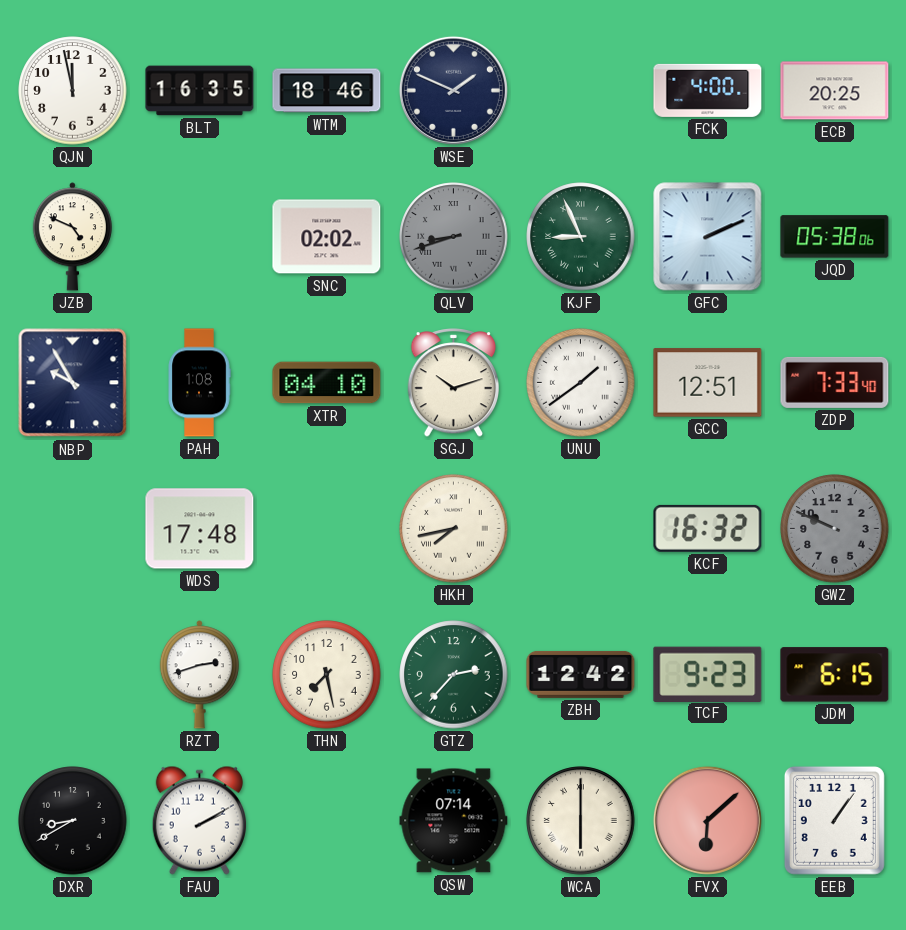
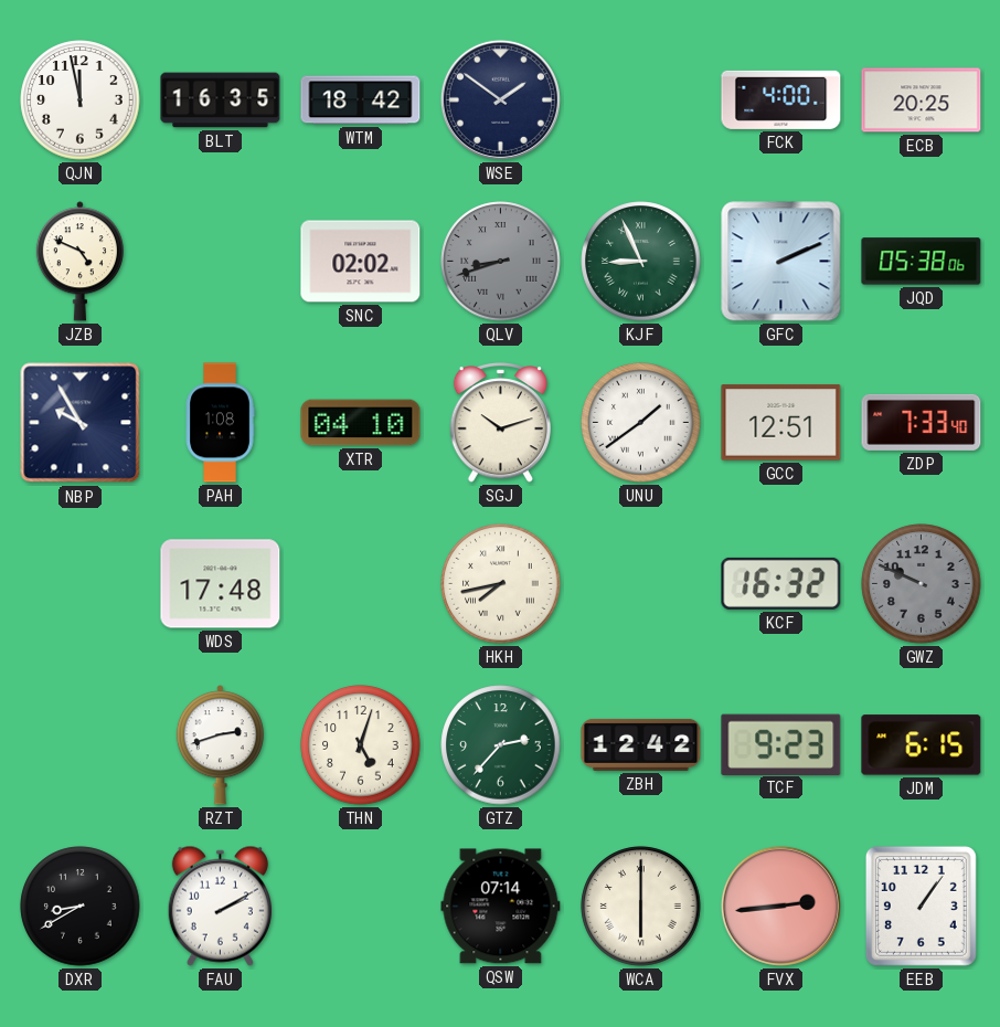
WTM: 18:46 -> 18:42
WSE: 1:49 -> 1:51
THN: 7:28 -> 5:03
FVX: 6:08 -> 2:44
